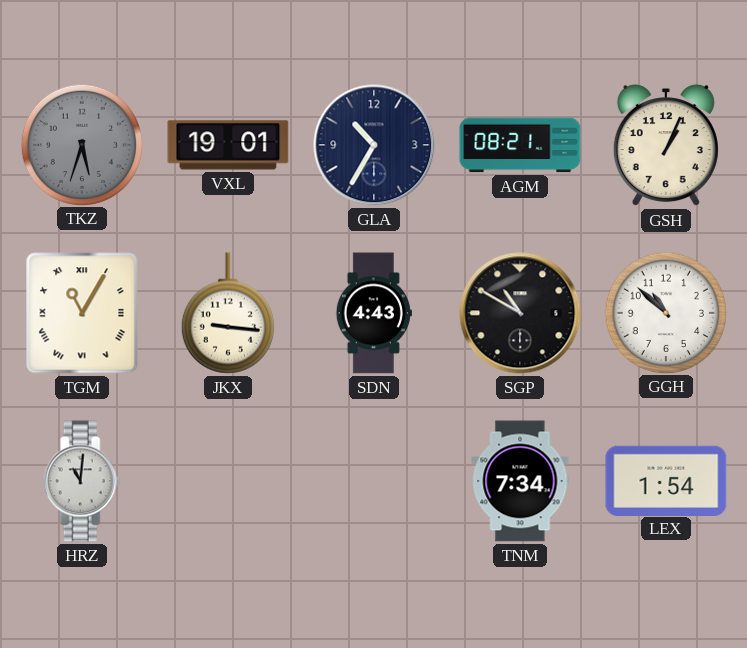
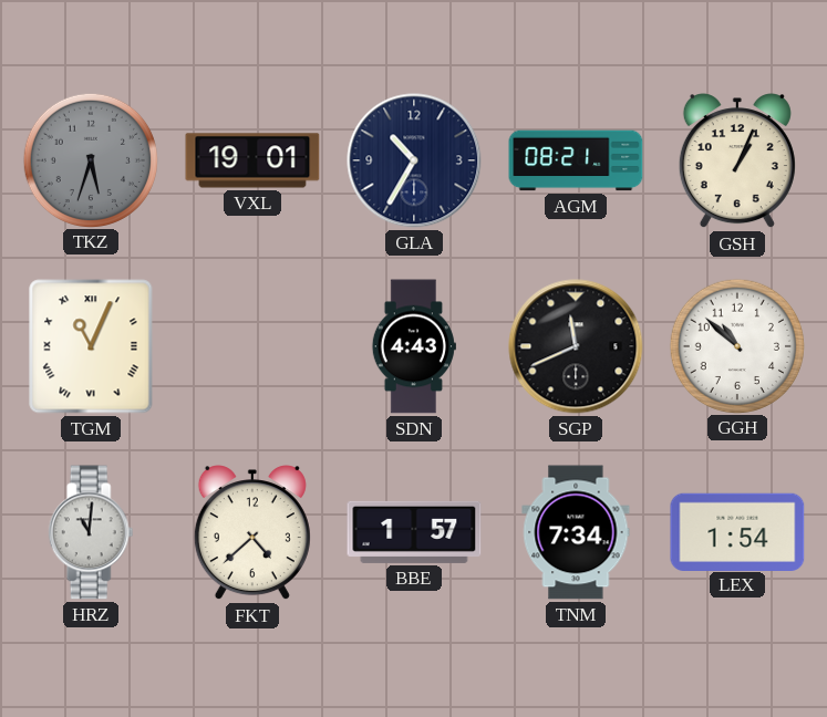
TGM: 11:05 -> 11:04
JKX: 9:16 -> none
SGP: 10:50 -> 11:41
FKT: none -> 4:38
BBE: none -> 1:57
